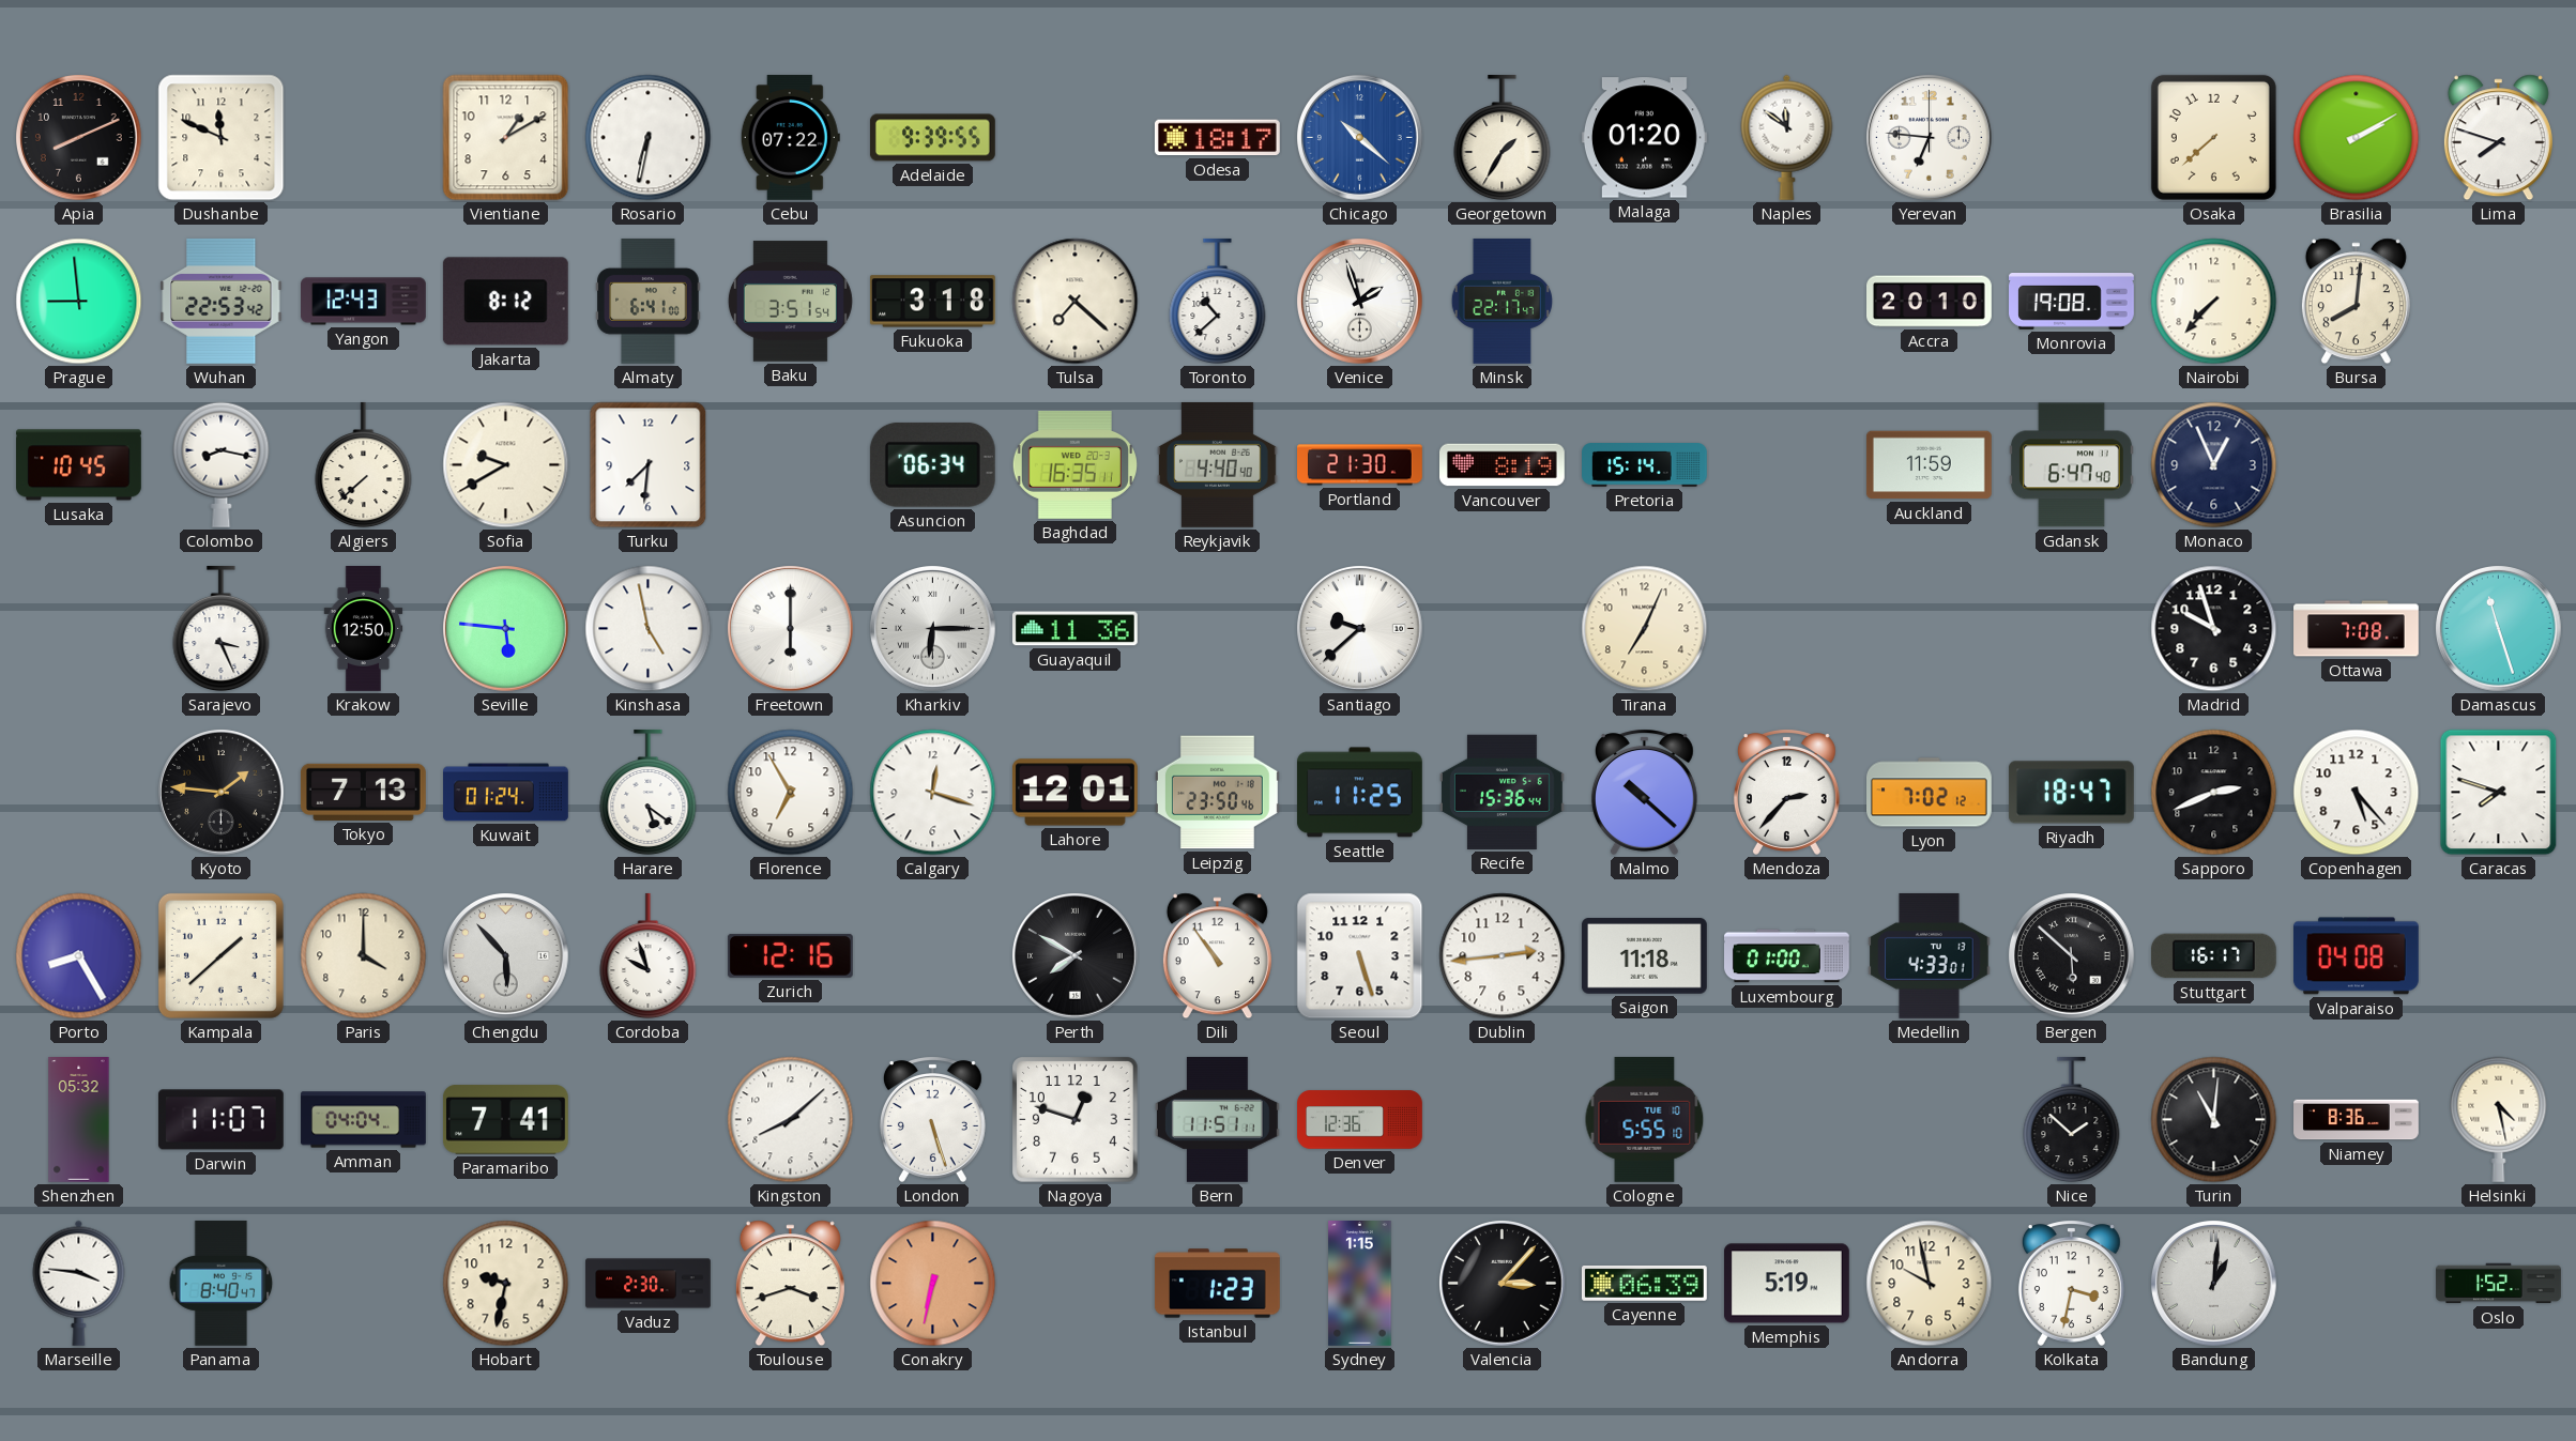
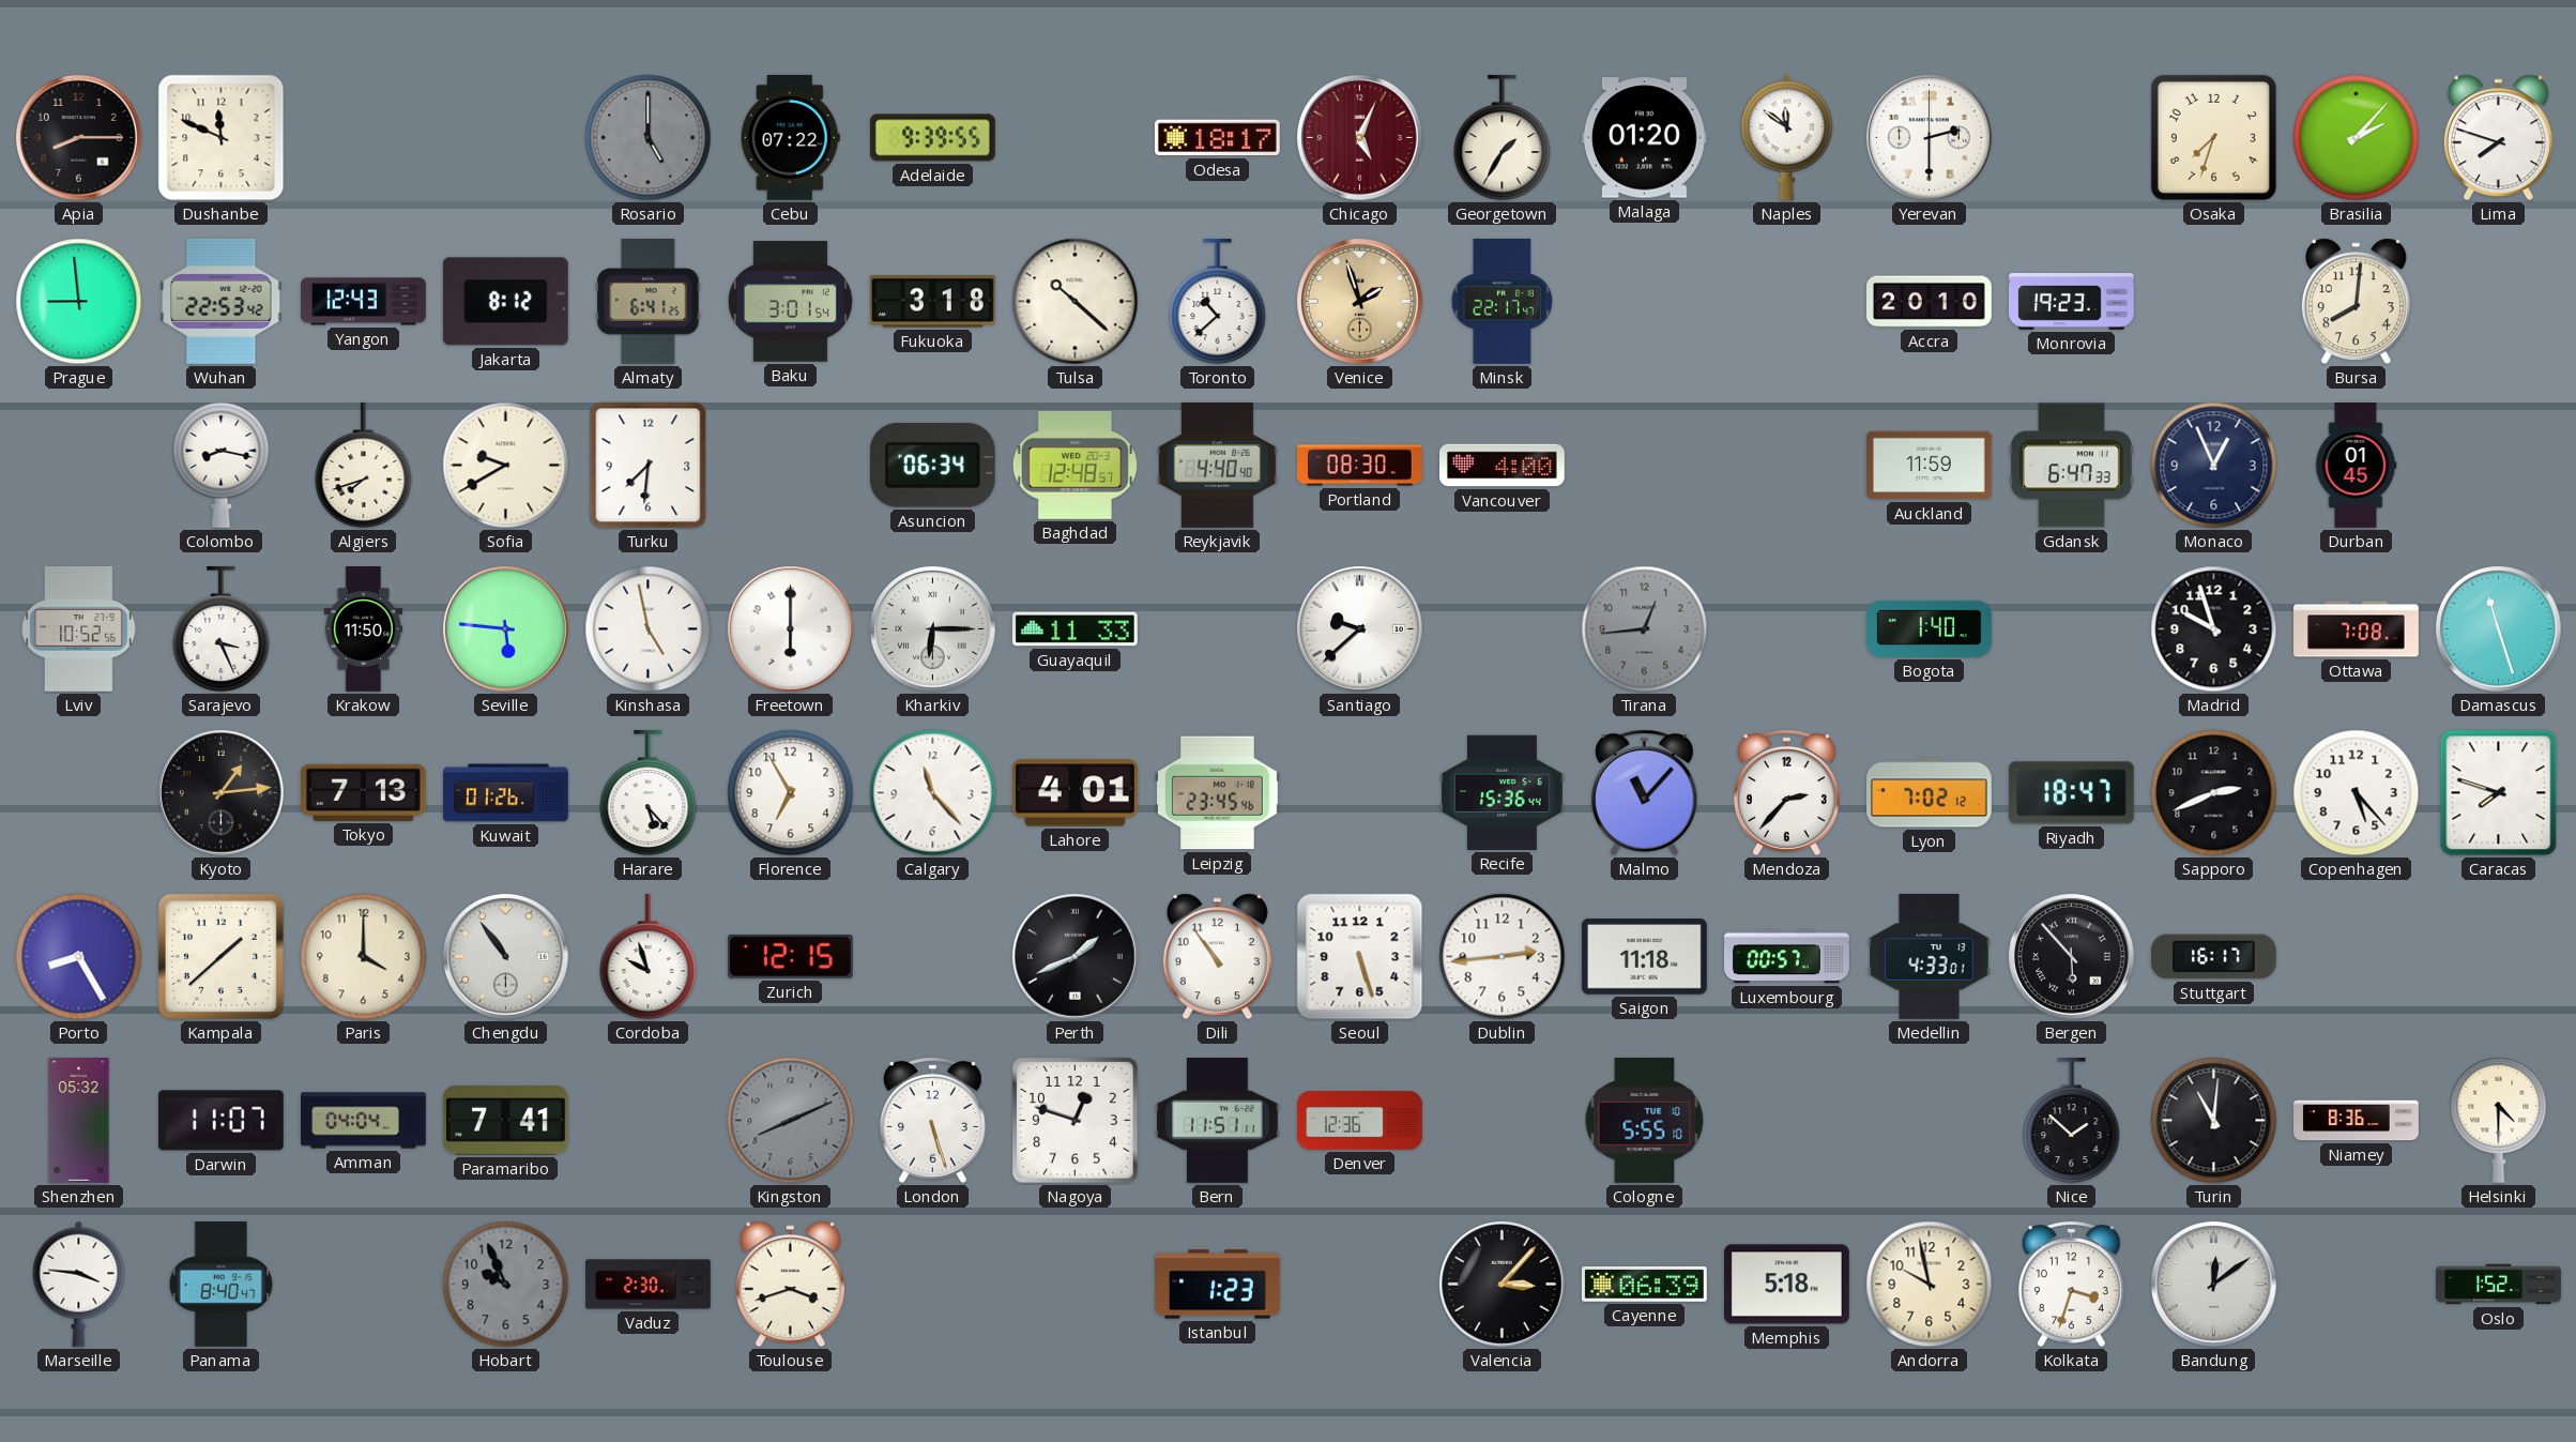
Apia: 8:11 -> 8:15
Vientiane: 1:10 -> none
Rosario: 6:32 -> 5:00
Rosario dial: white -> grey
Chicago: 10:22 -> 5:04
Chicago dial: blue -> burgundy
Yerevan: 6:46 -> 2:30
Osaka: 7:38 -> 7:33
Brasilia: 2:10 -> 2:07
Almaty: 6:41:00 -> 6:41:25
Baku: 3:51 -> 3:01
Tulsa: 7:22 -> 10:22
Venice dial: white -> champagne
Monrovia: 19:08 -> 19:23
Nairobi: 7:37 -> none
Lusaka: 10:45 -> none
Algiers: 7:38 -> 7:42
Baghdad: 16:35 -> 12:48
Portland: 21:30 -> 08:30
Vancouver: 8:19 -> 4:00
Pretoria: 15:14 -> none
Gdansk: 6:47:40 -> 6:47:33
Durban: none -> 01:45
Lviv: none -> 10:52
Krakow: 12:50 -> 11:50
Guayaquil: 11:36 -> 11:33
Tirana: 7:04 -> 12:44
Tirana dial: cream -> grey
Bogota: none -> 1:40
Kyoto: 1:46 -> 1:14
Kuwait: 01:24 -> 01:26
Harare: 5:21 -> 5:23
Calgary: 12:18 -> 11:23
Lahore: 12:01 -> 4:01
Leipzig: 23:50 -> 23:45
Seattle: 11:25 -> none
Malmo: 10:22 -> 11:07
Chengdu: 5:53 -> 10:54
Zurich: 12:16 -> 12:15
Perth: 7:50 -> 1:41
Luxembourg: 01:00 -> 00:57
Bergen: 5:52 -> 5:53
Valparaiso: 04:08 -> none
Kingston: 8:08 -> 8:11
Kingston dial: white -> grey
Helsinki: 4:28 -> 4:30
Hobart: 9:32 -> 9:56
Hobart dial: cream -> grey
Conakry: 6:32 -> none
Sydney: 1:15 -> none
Memphis: 5:19 -> 5:18
Kolkata: 3:32 -> 3:33
Bandung: 1:01 -> 12:09
